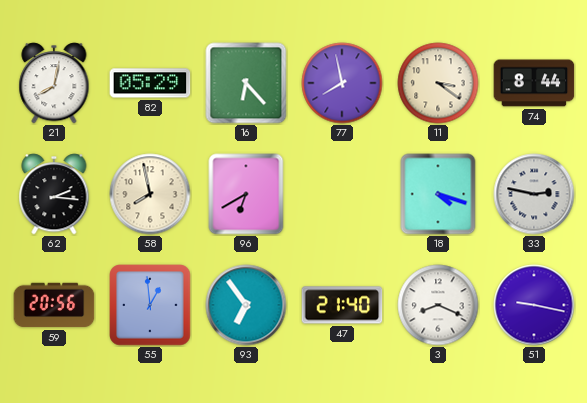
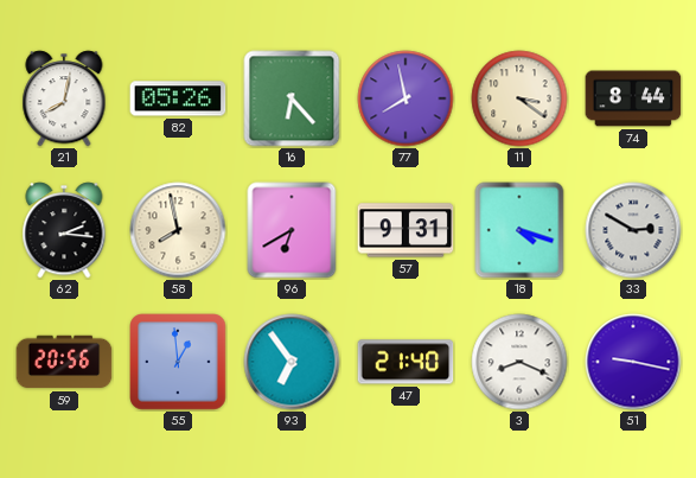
82: 05:29 -> 05:26
57: none -> 9:31
33: 2:47 -> 2:50
